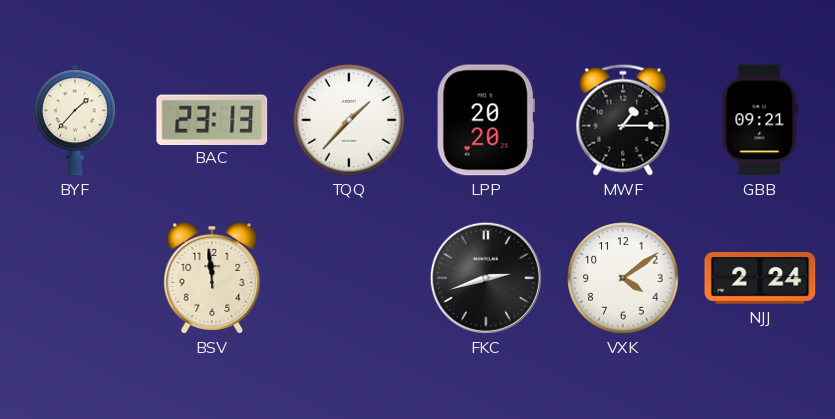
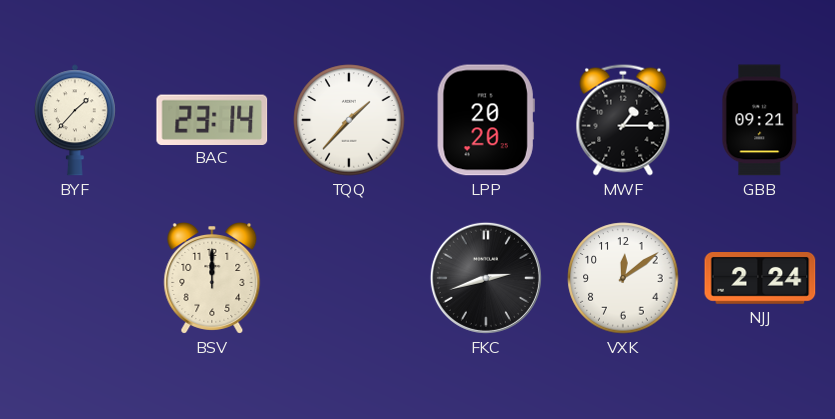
BAC: 23:13 -> 23:14
BSV: 11:59 -> 12:00
VXK: 4:09 -> 12:09
